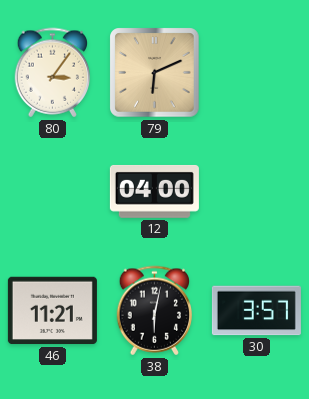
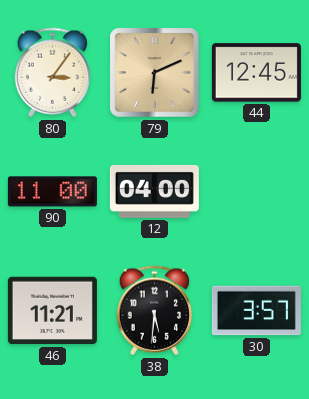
44: none -> 12:45
90: none -> 11:00
38: 6:02 -> 5:31
